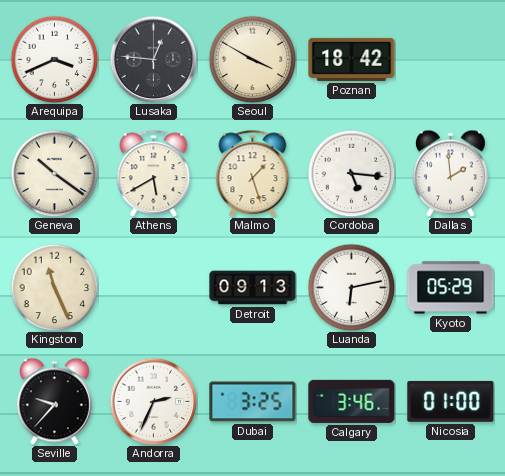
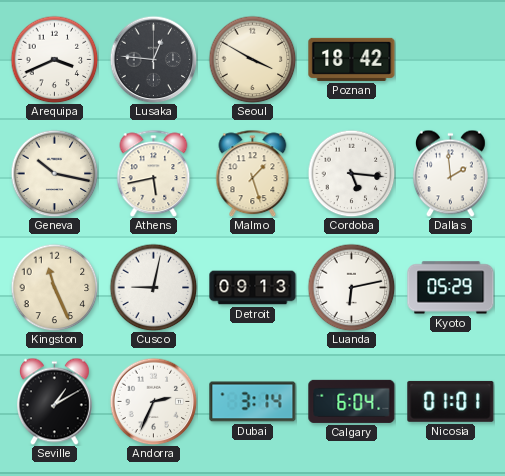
Geneva: 10:21 -> 10:17
Athens: 5:40 -> 5:43
Cusco: none -> 9:02
Seville: 9:37 -> 1:10
Dubai: 3:25 -> 3:14
Calgary: 3:46 -> 6:04
Nicosia: 01:00 -> 01:01
